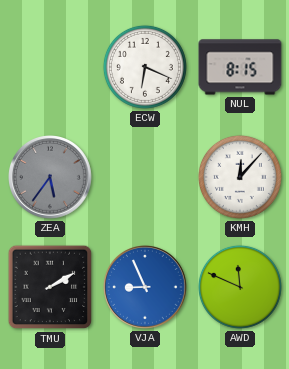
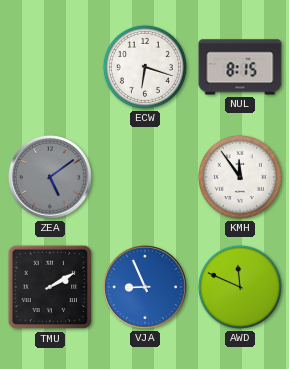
ECW: 6:19 -> 6:18
ZEA: 5:36 -> 5:09
KMH: 12:07 -> 11:54
